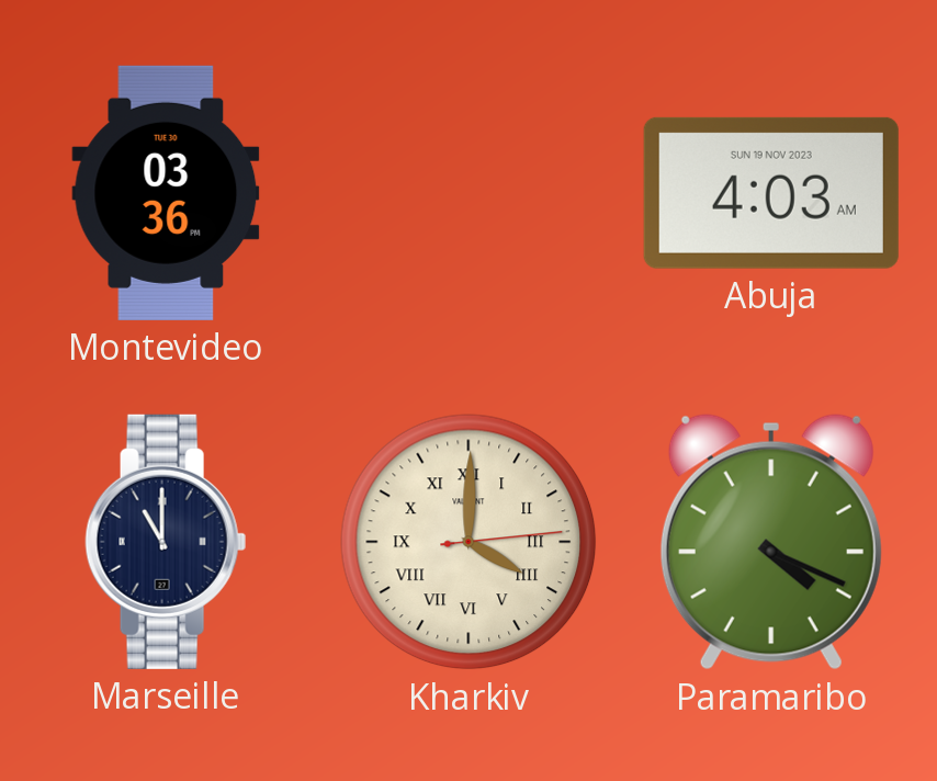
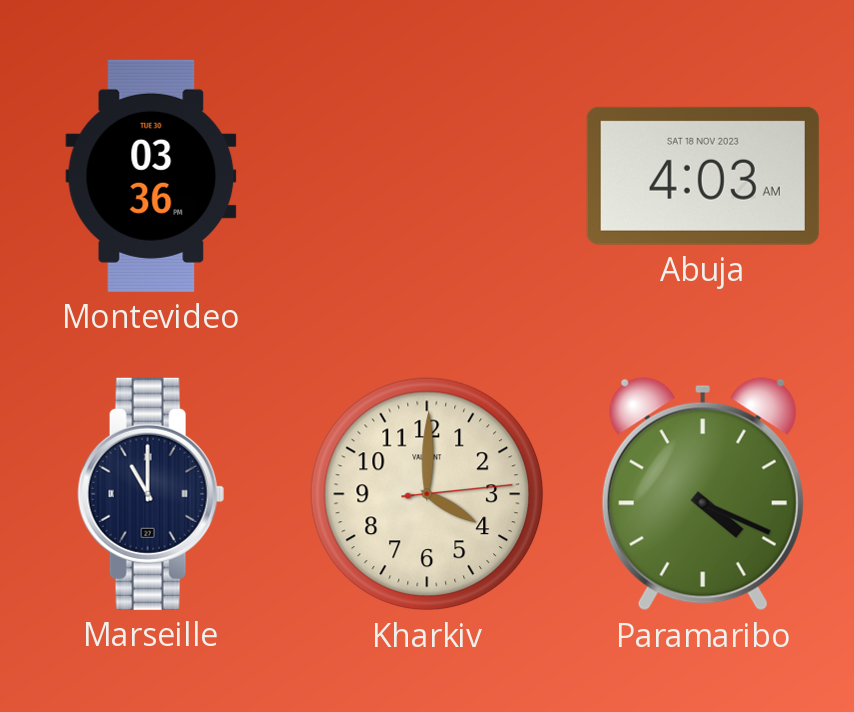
Abuja date: SUN 19 NOV 2023 -> SAT 18 NOV 2023
Kharkiv numerals: Roman -> Arabic
